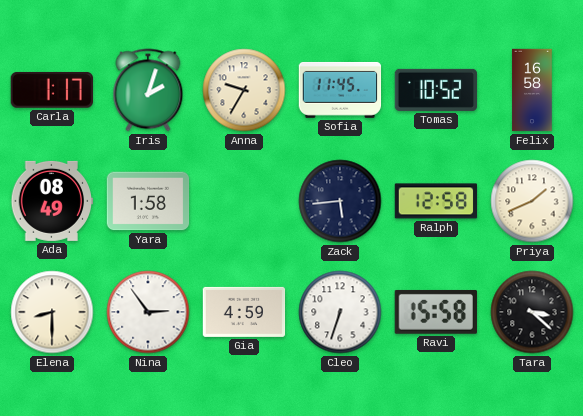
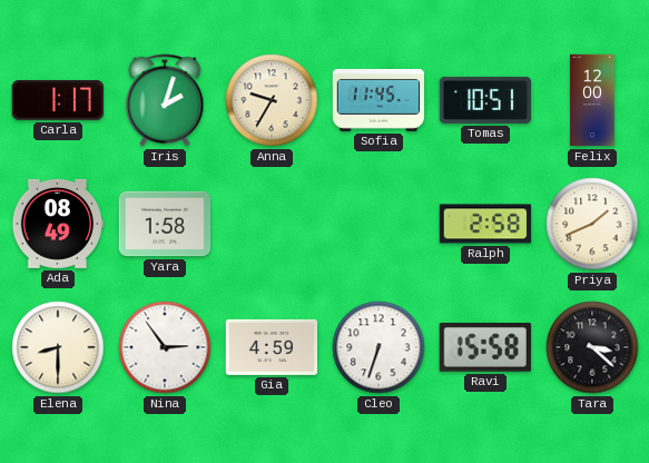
Tomas: 10:52 -> 10:51
Felix: 16:58 -> 12:00
Zack: 5:44 -> none
Ralph: 12:58 -> 2:58
